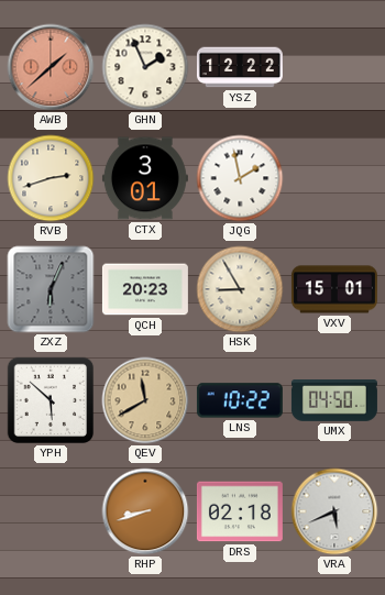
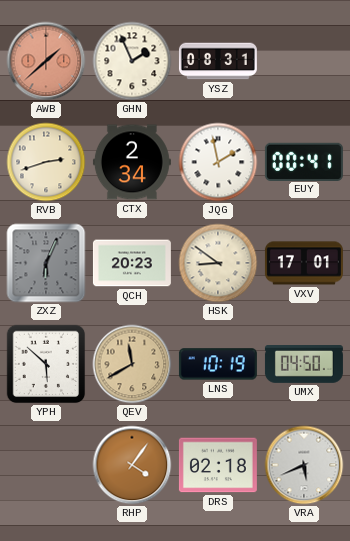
YSZ: 12:22 -> 08:31
CTX: 3:01 -> 2:34
EUY: none -> 00:41
HSK: 8:55 -> 8:51
VXV: 15:01 -> 17:01
LNS: 10:22 -> 10:19
RHP: 8:42 -> 4:06
